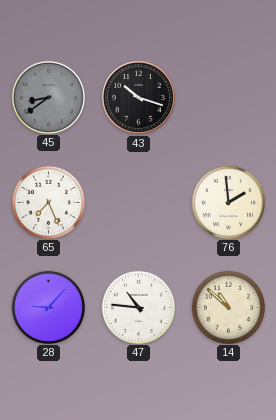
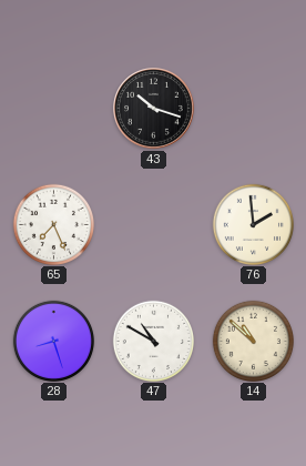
45: 8:39 -> none
28: 9:07 -> 8:27
47: 10:46 -> 10:50
